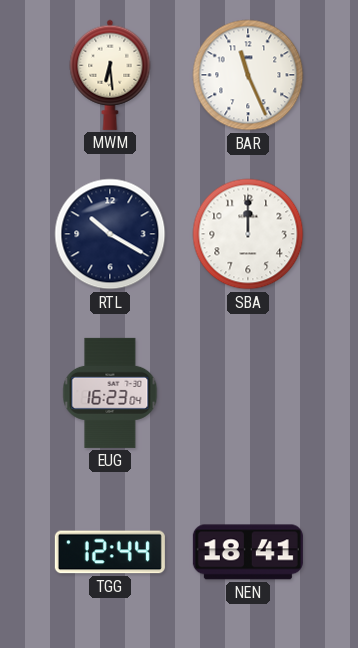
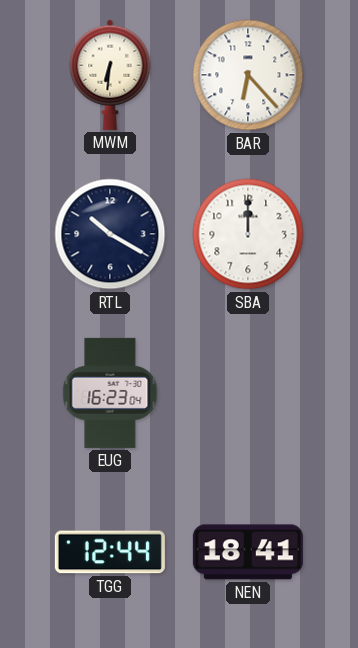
MWM: 6:29 -> 6:31
BAR: 11:26 -> 6:23
